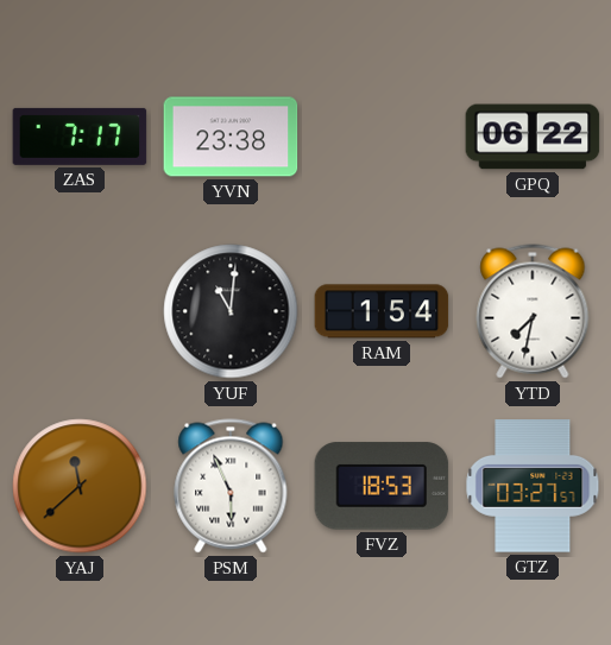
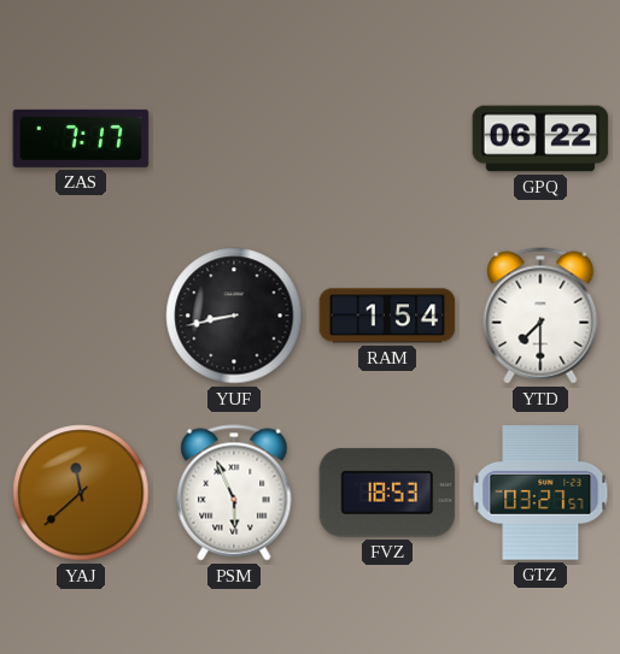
YVN: 23:38 -> none
YUF: 11:01 -> 8:43
YTD: 7:32 -> 7:30
